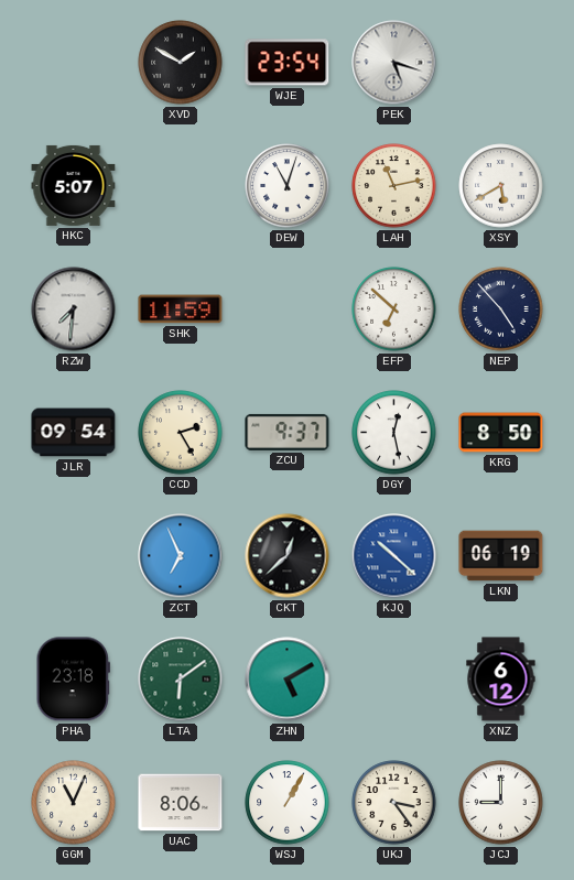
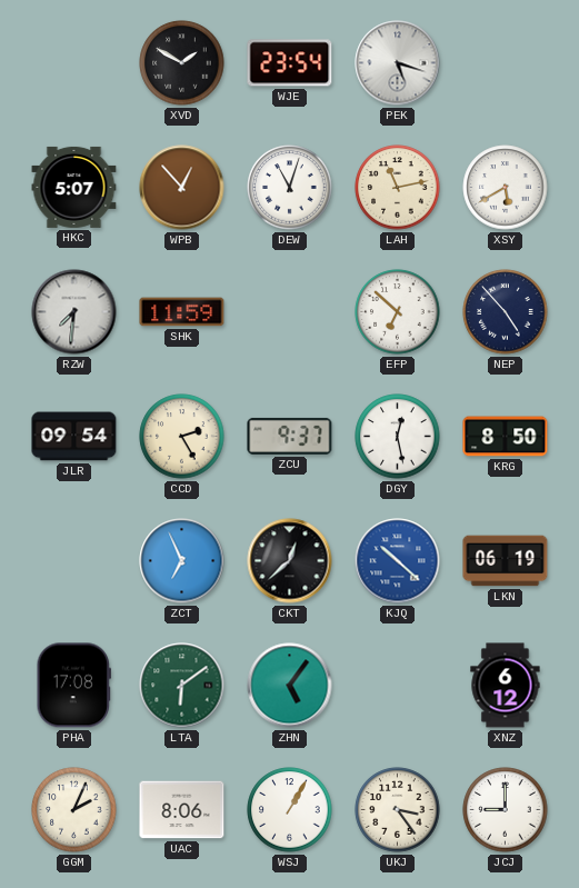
WPB: none -> 12:53
PHA: 23:18 -> 17:08
ZHN: 5:10 -> 5:06
GGM: 11:04 -> 2:04
